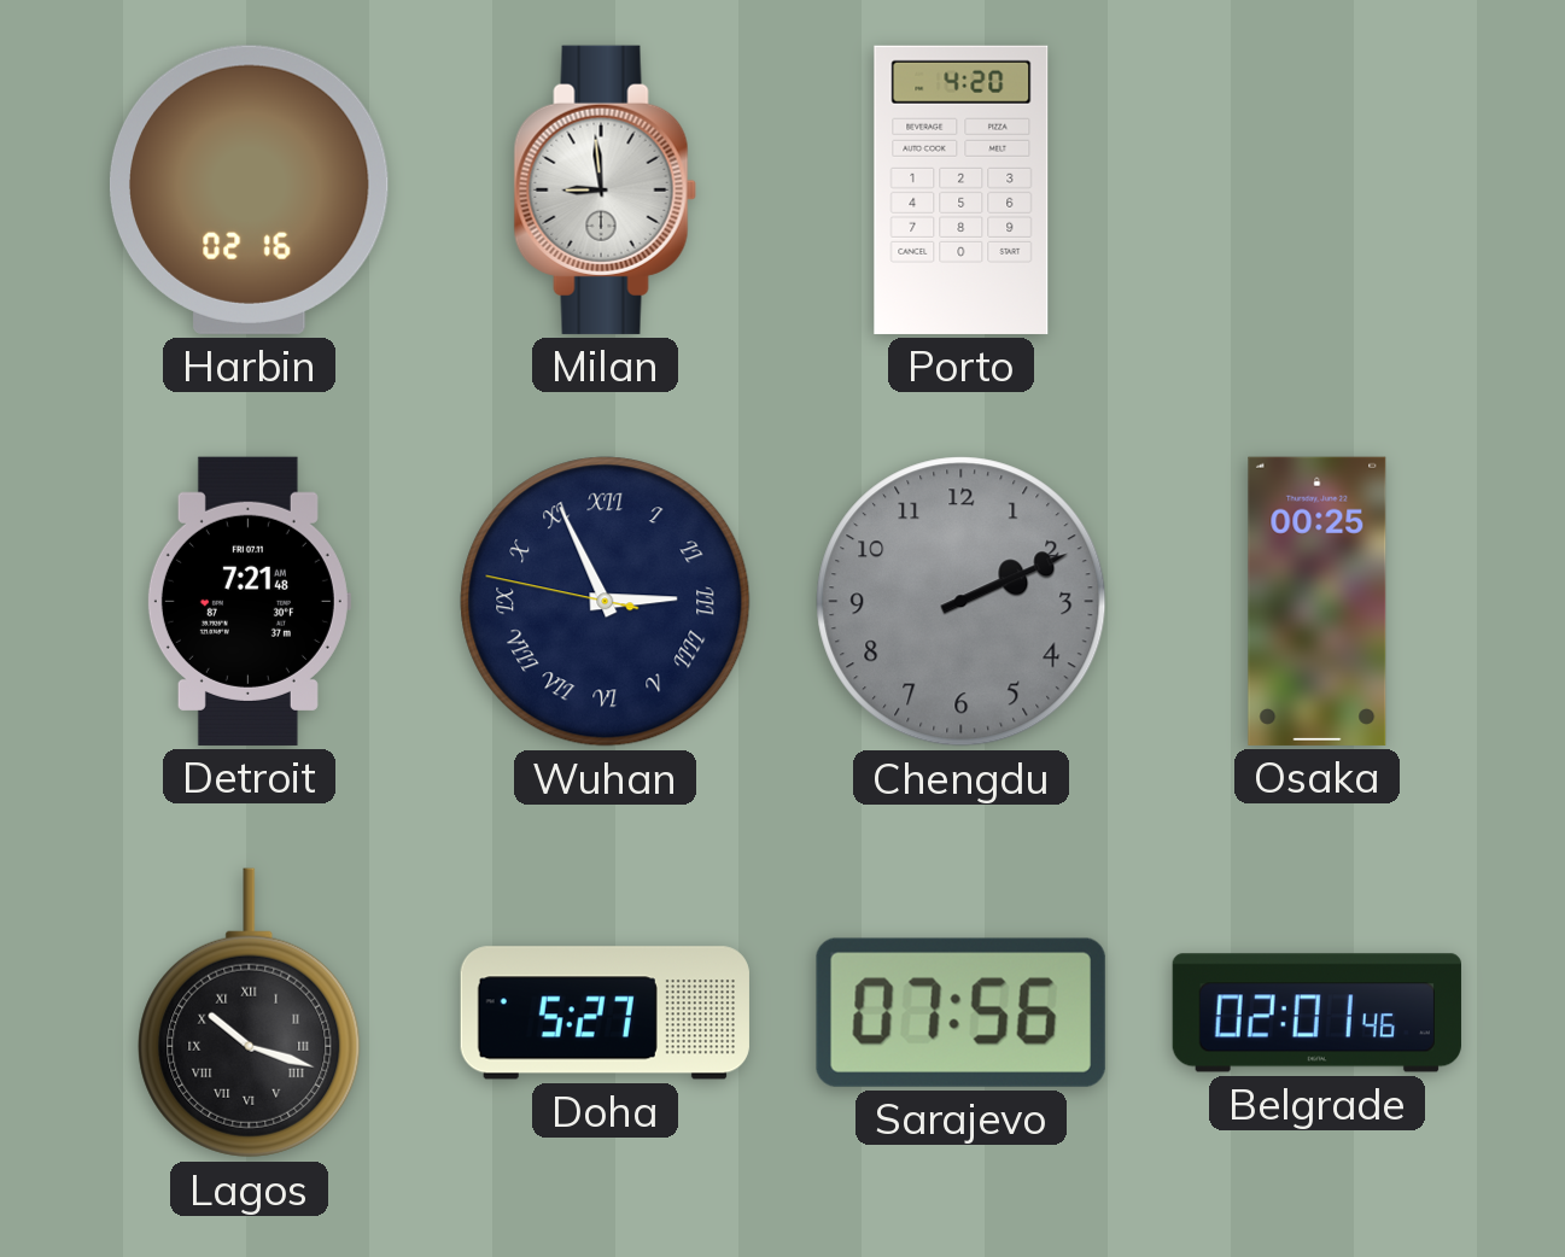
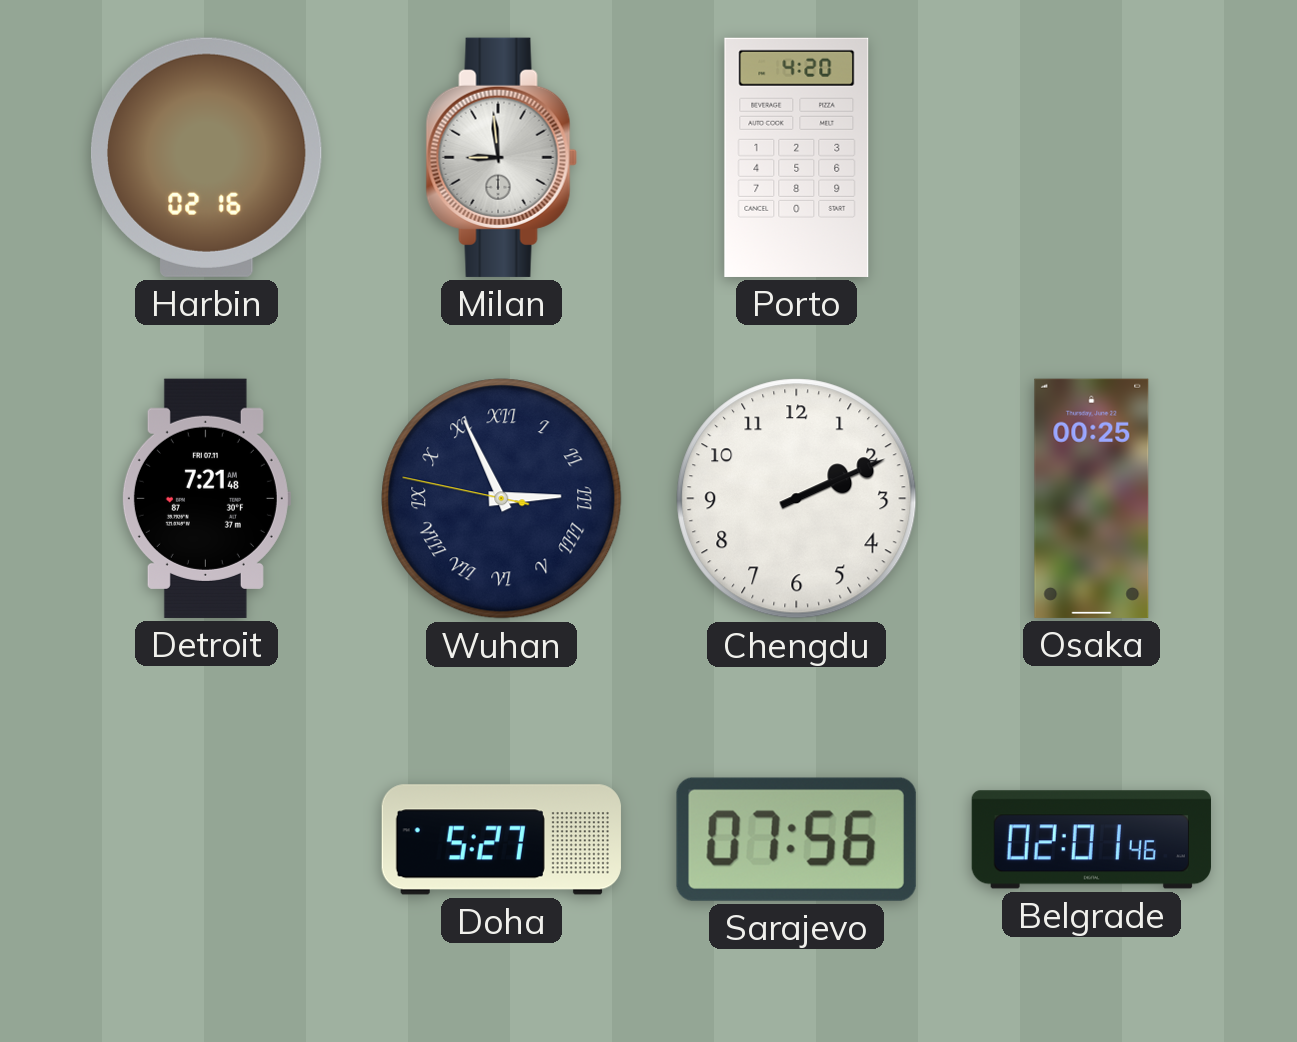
Chengdu dial: grey -> white
Lagos: 10:18 -> none
